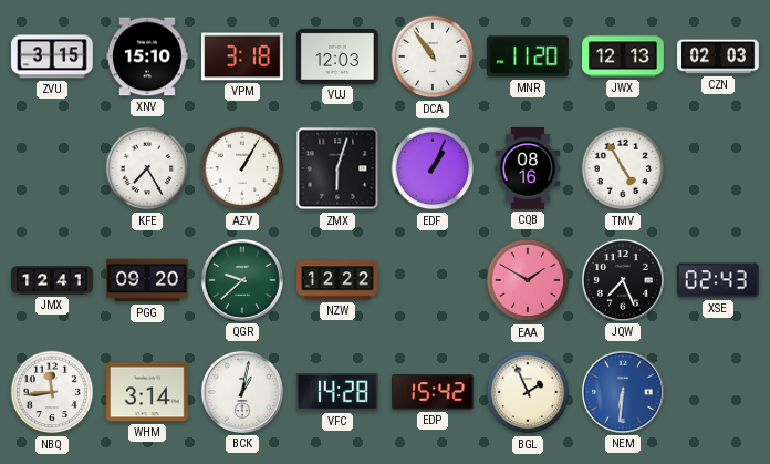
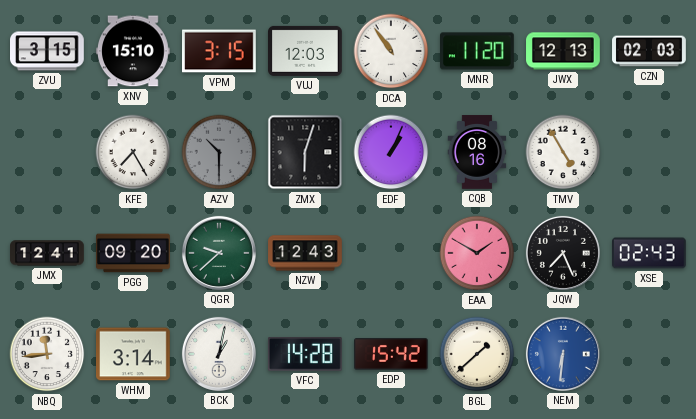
VPM: 3:18 -> 3:15
AZV: 1:05 -> 10:30
AZV dial: white -> grey
NZW: 12:22 -> 12:43
BGL: 1:56 -> 1:38
